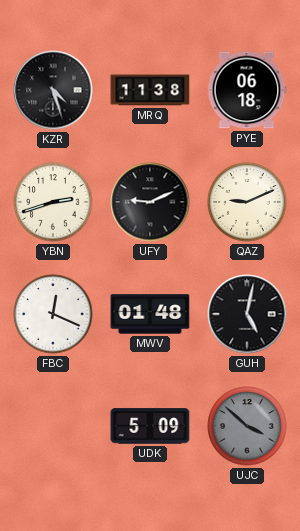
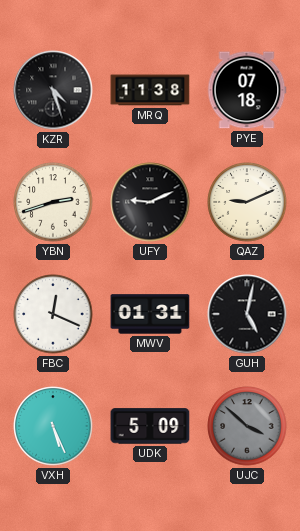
PYE: 06:18 -> 07:18
MWV: 01:48 -> 01:31
VXH: none -> 5:26
